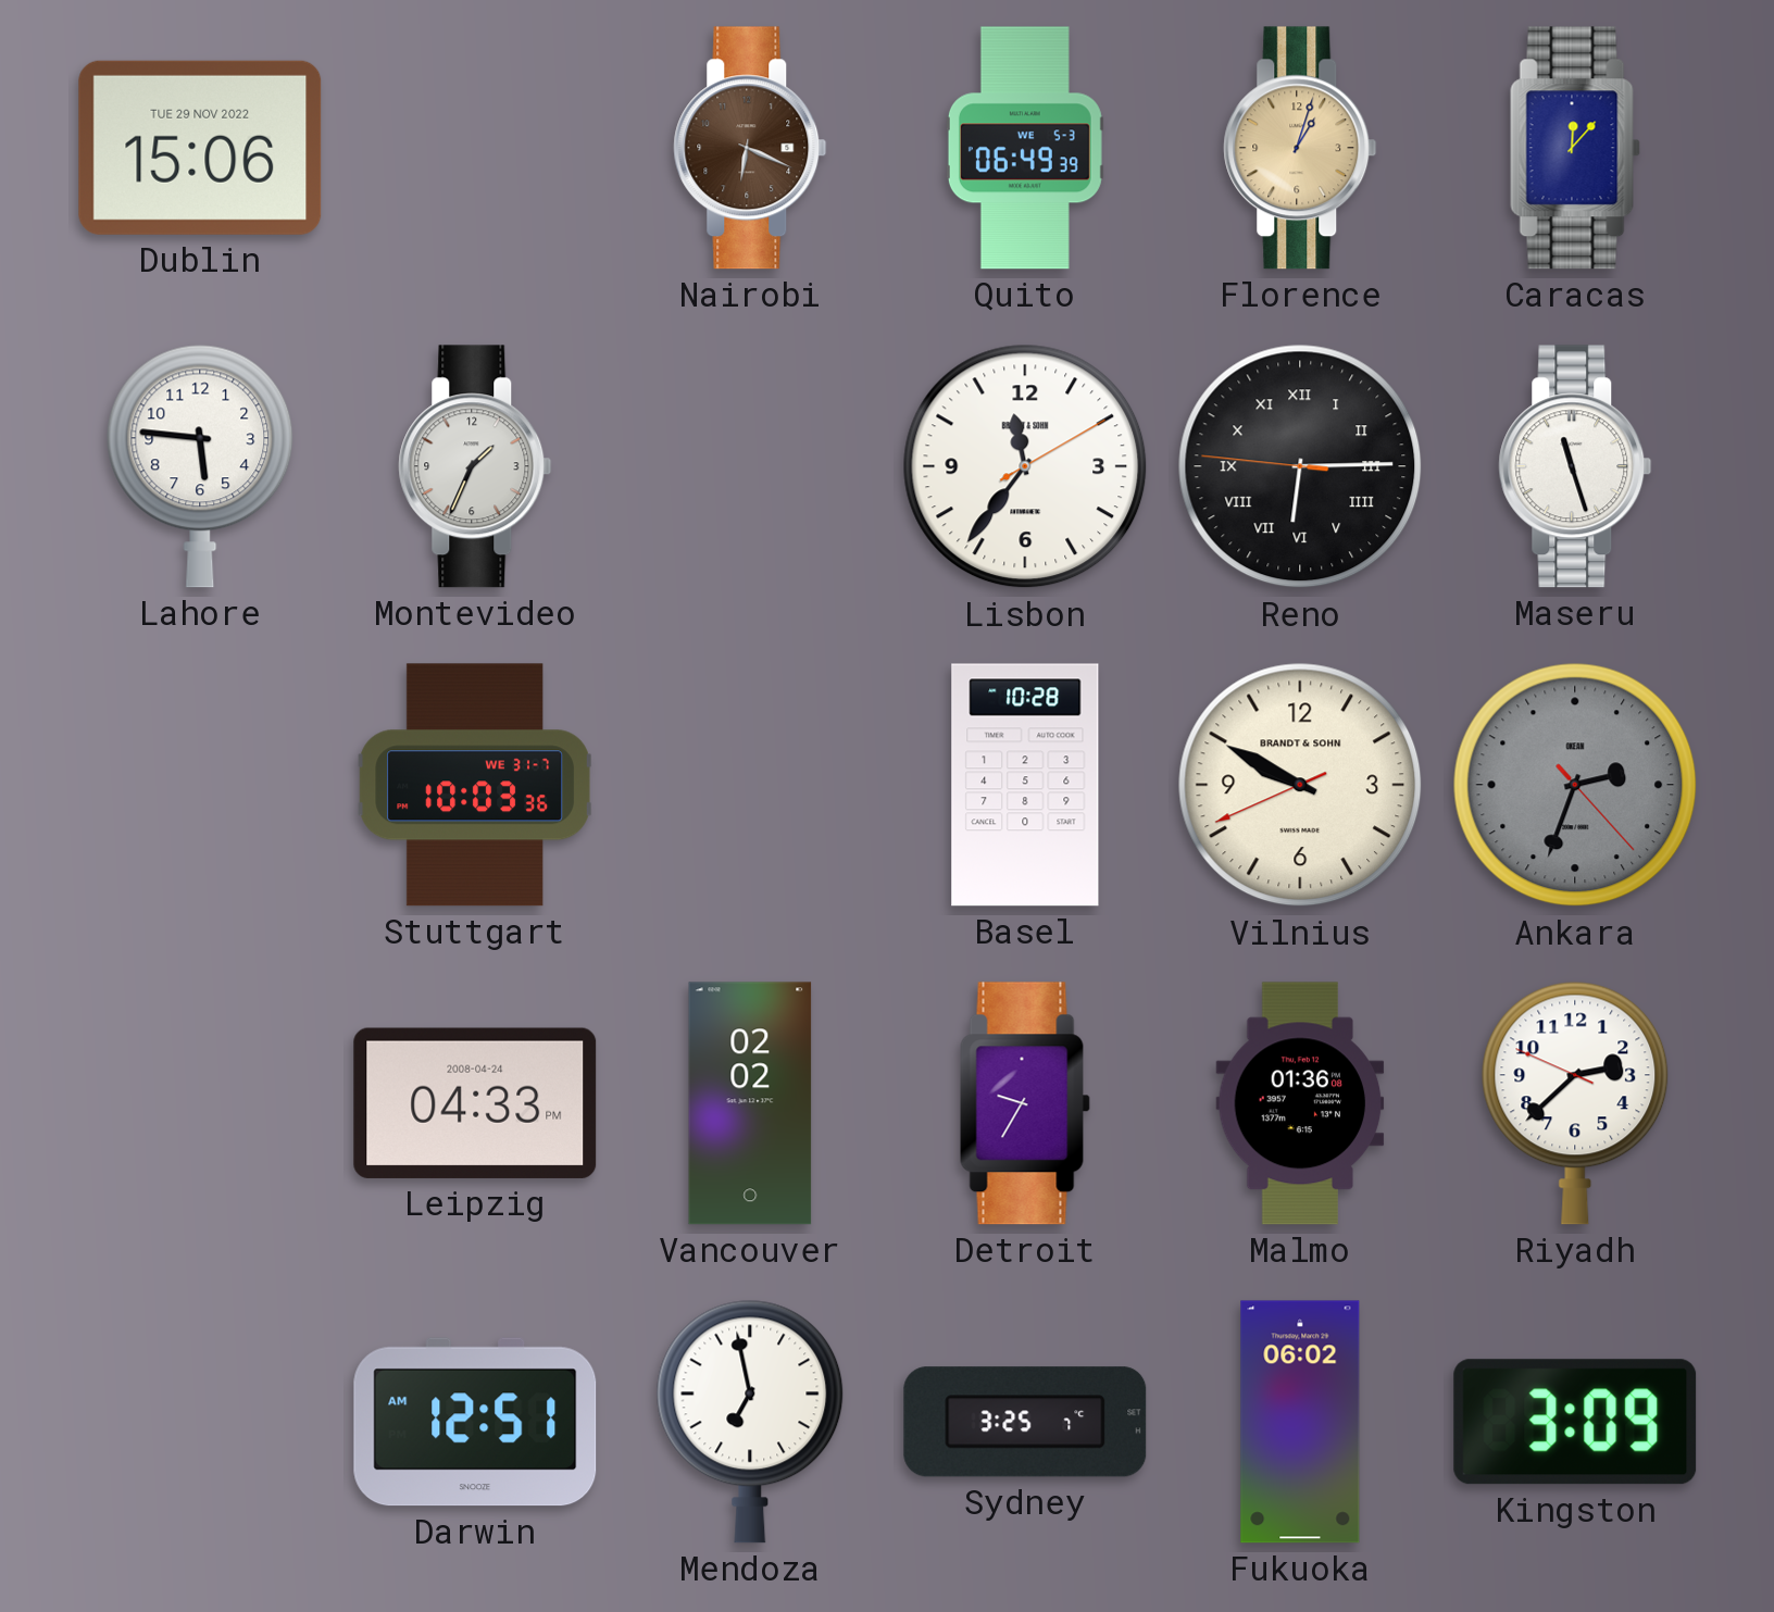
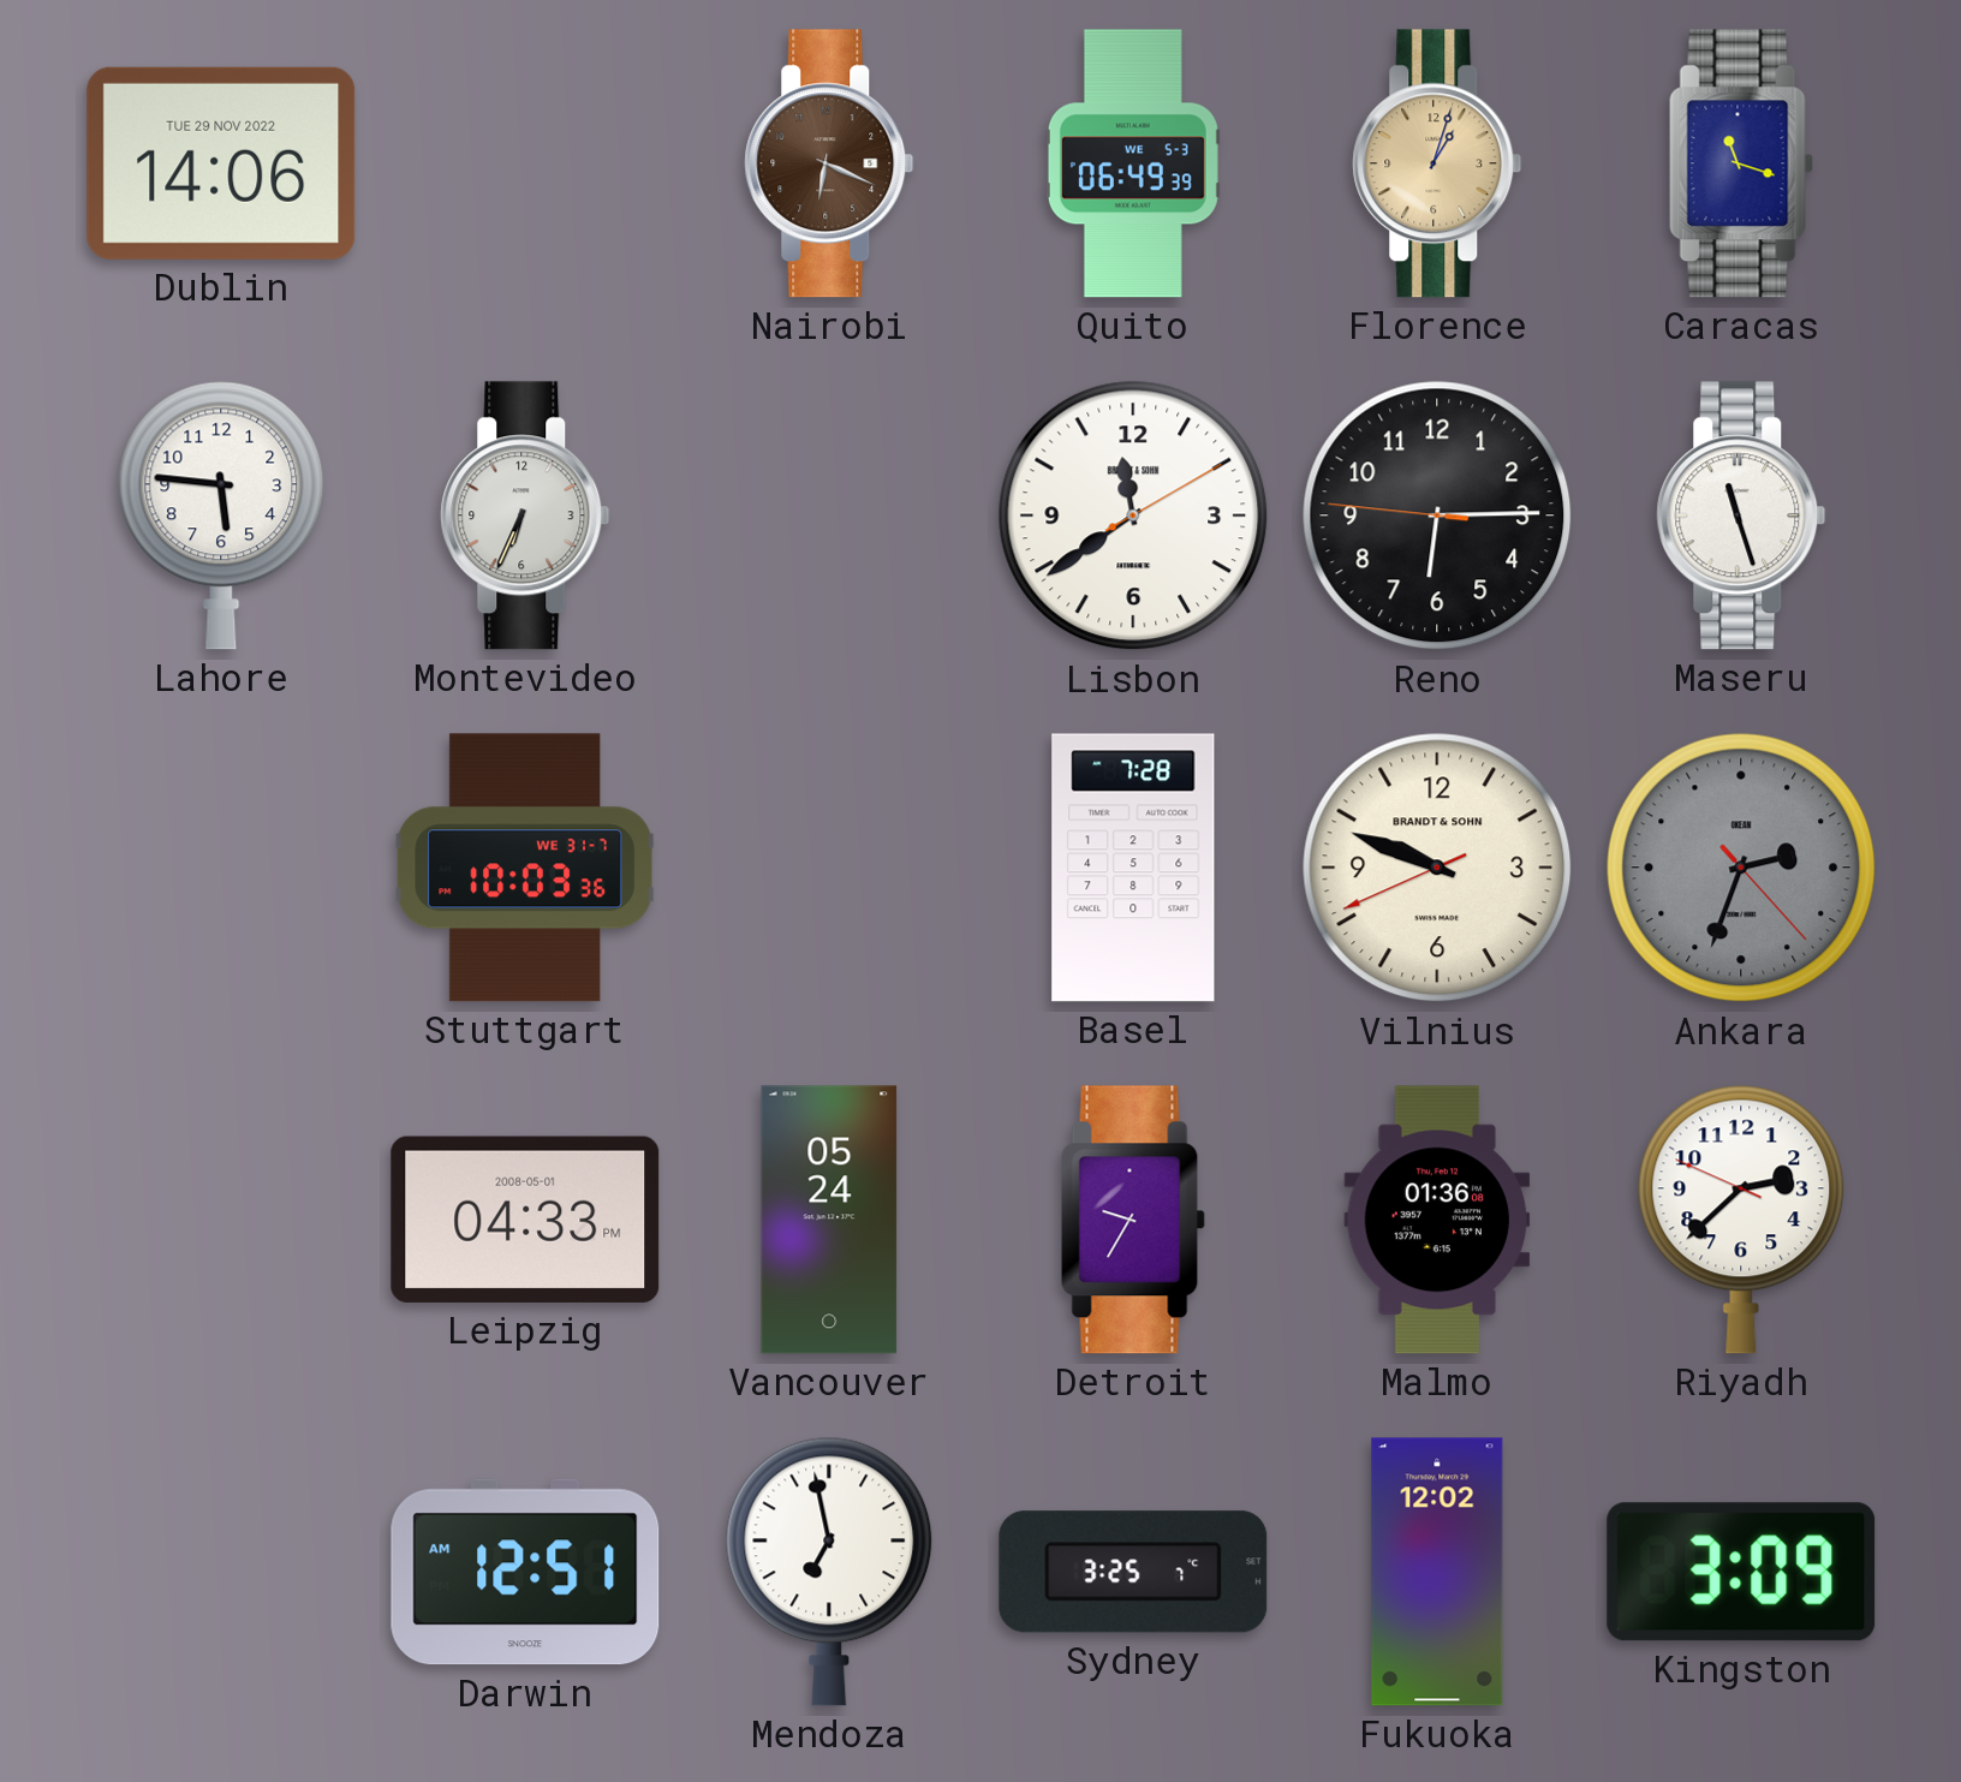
Dublin: 15:06 -> 14:06
Caracas: 12:07 -> 11:18
Montevideo: 1:34 -> 6:34
Lisbon: 11:36 -> 11:39
Reno numerals: Roman -> Arabic
Basel: 10:28 -> 7:28
Vilnius: 9:49 -> 9:48
Leipzig date: 2008-04-24 -> 2008-05-01
Vancouver: 02:02 -> 05:24
Fukuoka: 06:02 -> 12:02
